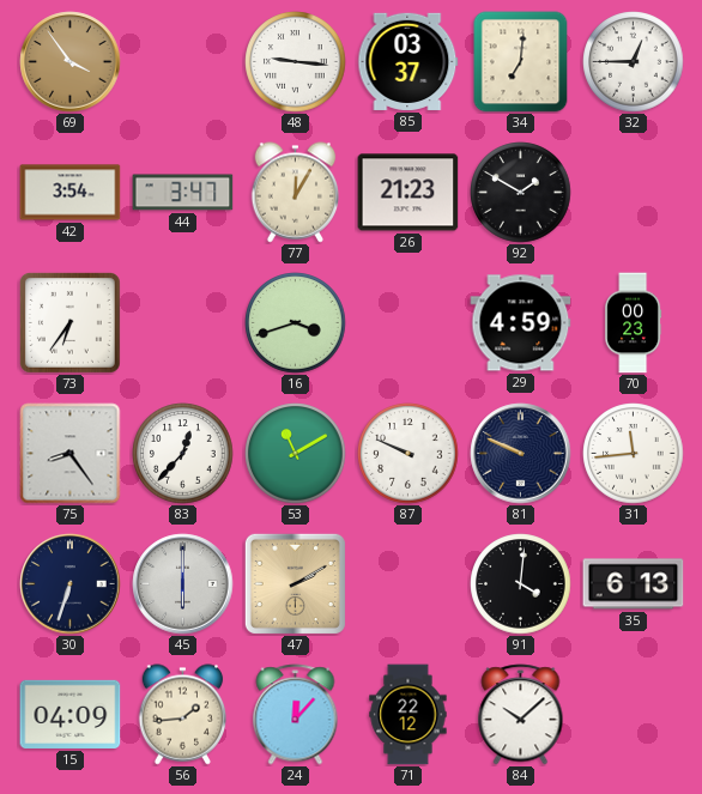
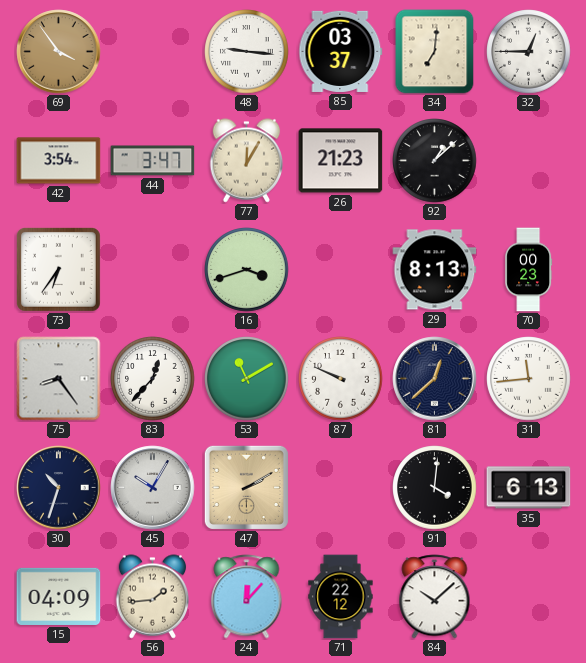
92: 1:50 -> 1:08
29: 4:59 -> 8:13
81: 9:49 -> 12:38
30: 6:33 -> 10:33
45: 6:00 -> 10:05
